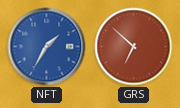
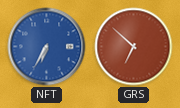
NFT: 1:35 -> 6:35
